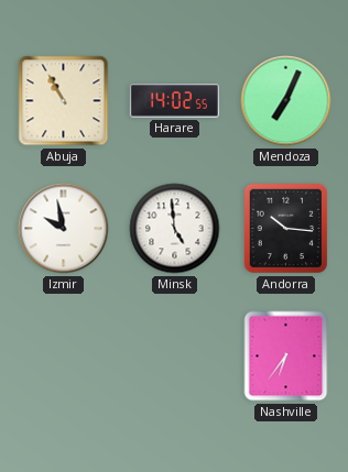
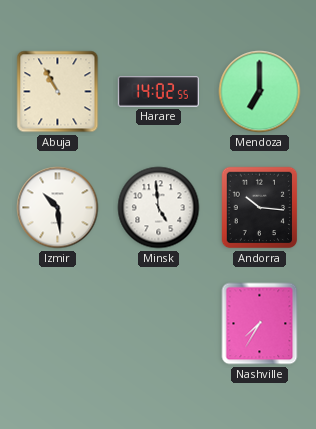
Mendoza: 7:04 -> 7:00
Izmir: 9:58 -> 10:29
Nashville: 6:36 -> 7:35
